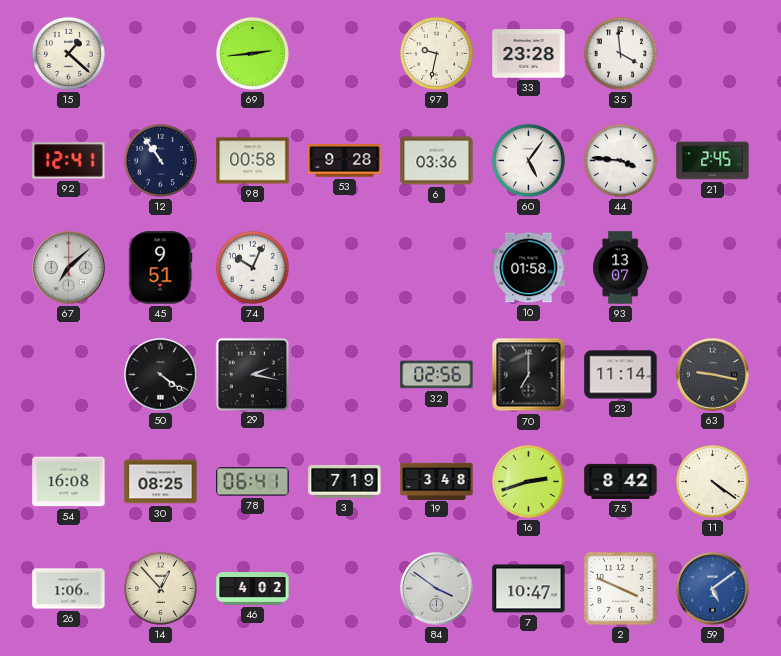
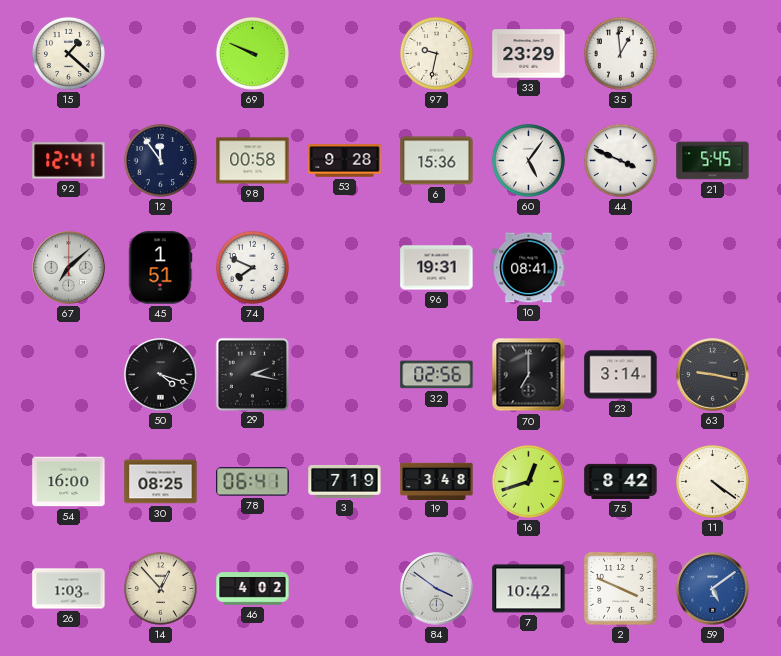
69: 2:44 -> 9:49
33: 23:28 -> 23:29
35: 3:59 -> 12:59
12: 10:54 -> 11:54
6: 03:36 -> 15:36
44: 3:46 -> 3:49
21: 2:45 -> 5:45
45: 9:51 -> 1:51
74: 10:04 -> 7:49
96: none -> 19:31
10: 01:58 -> 08:41
93: 13:07 -> none
50: 4:21 -> 4:18
23: 11:14 -> 3:14
54: 16:08 -> 16:00
16: 2:42 -> 12:42
26: 1:06 -> 1:03
7: 10:47 -> 10:42
